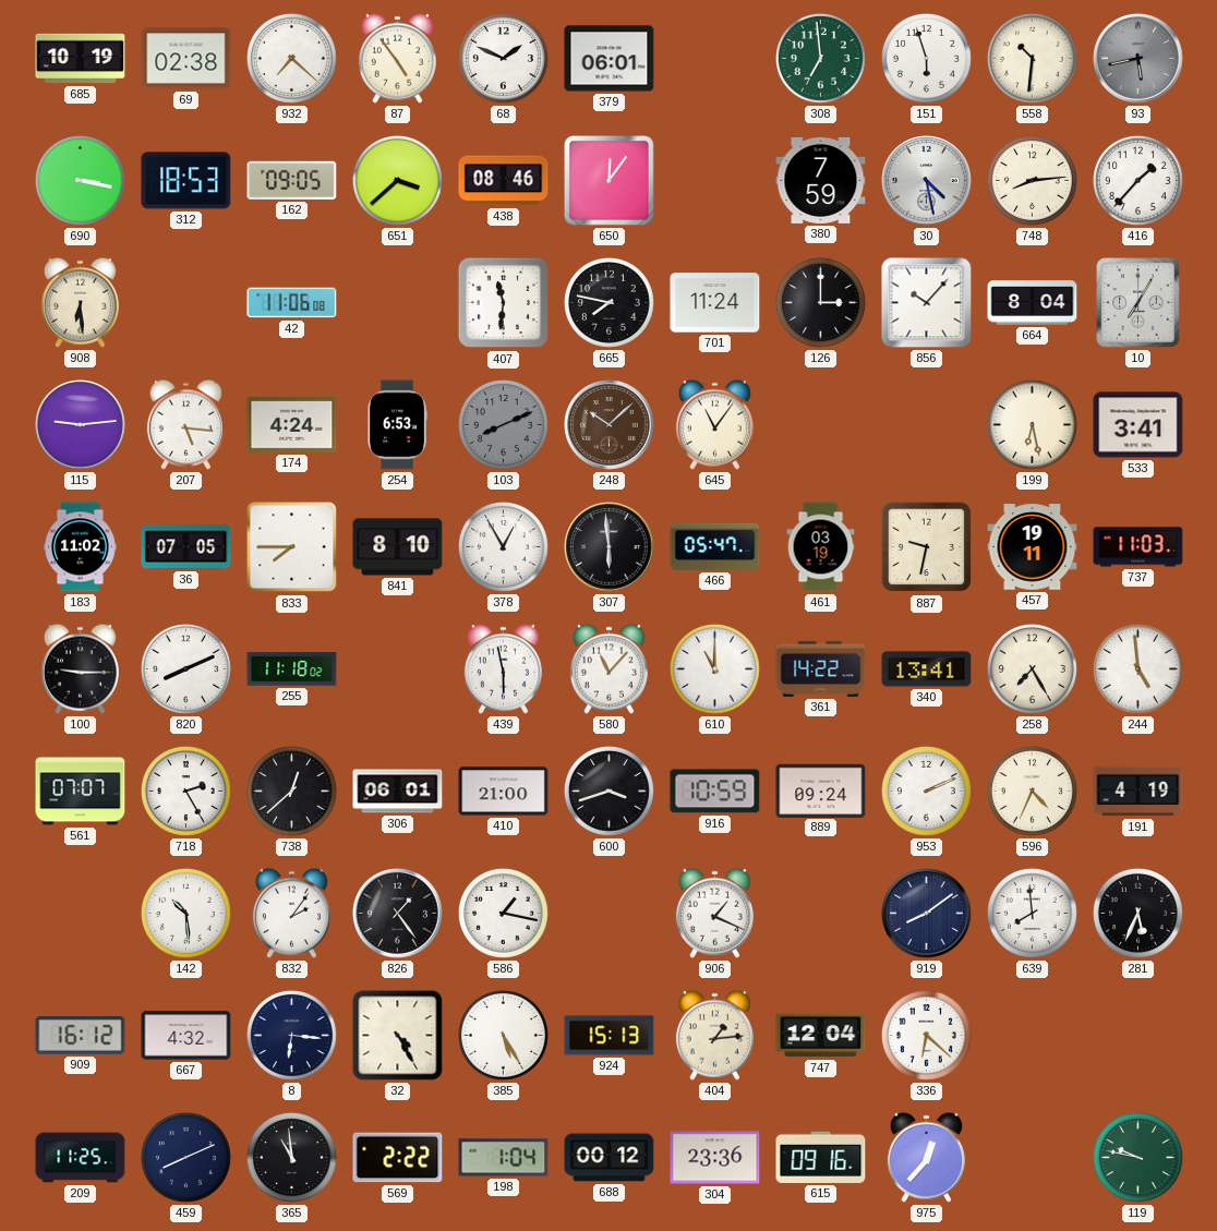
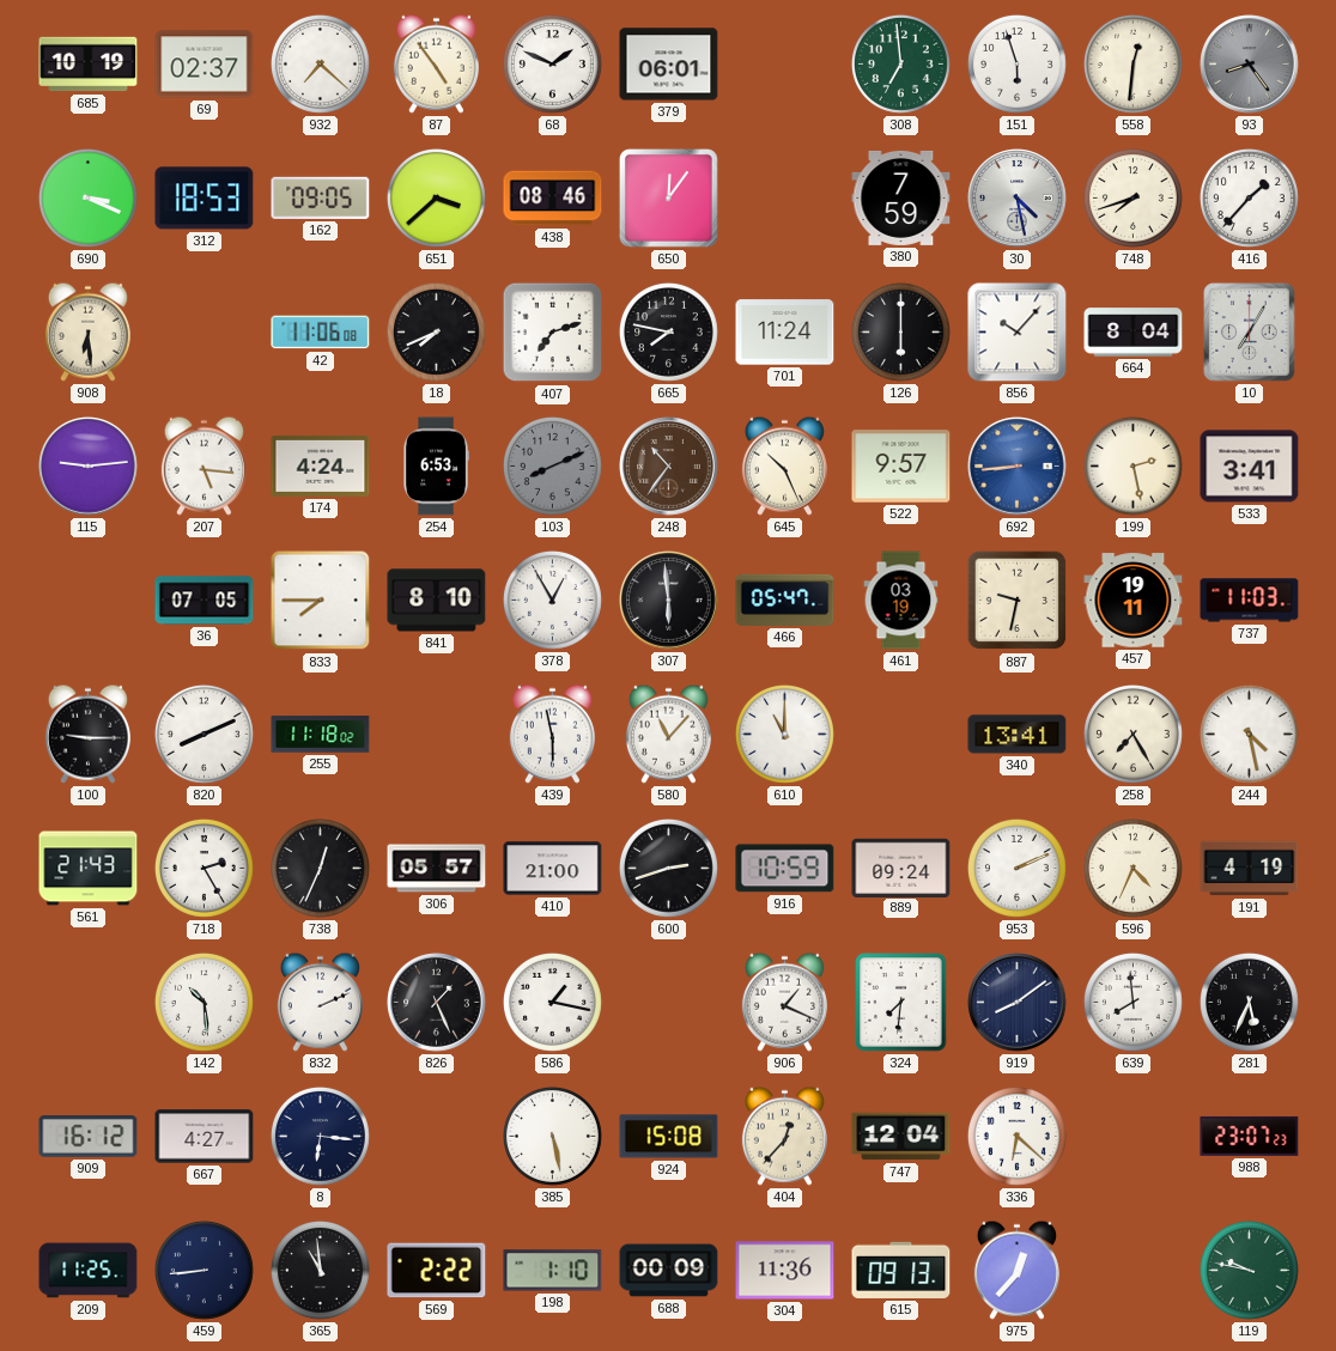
69: 02:38 -> 02:37
558: 10:31 -> 12:31
93: 5:43 -> 8:24
690: 3:17 -> 3:19
748: 8:14 -> 7:42
18: none -> 7:41
407: 11:31 -> 7:12
126: 3:00 -> 6:00
248: 10:08 -> 10:36
645: 11:06 -> 10:26
522: none -> 9:57
692: none -> 8:44
199: 6:28 -> 2:28
183: 11:02 -> none
361: 14:22 -> none
244: 4:59 -> 4:28
561: 07:07 -> 21:43
738: 12:38 -> 12:34
306: 06:01 -> 05:57
600: 3:42 -> 2:42
832: 2:06 -> 2:11
826: 1:24 -> 1:26
324: none -> 7:31
667: 4:32 -> 4:27
32: 4:25 -> none
385: 5:25 -> 5:28
924: 15:13 -> 15:08
404: 1:14 -> 12:37
988: none -> 23:07
459: 8:11 -> 8:44
198: 1:04 -> 1:10
688: 00:12 -> 00:09
304: 23:36 -> 11:36
615: 09:16 -> 09:13
